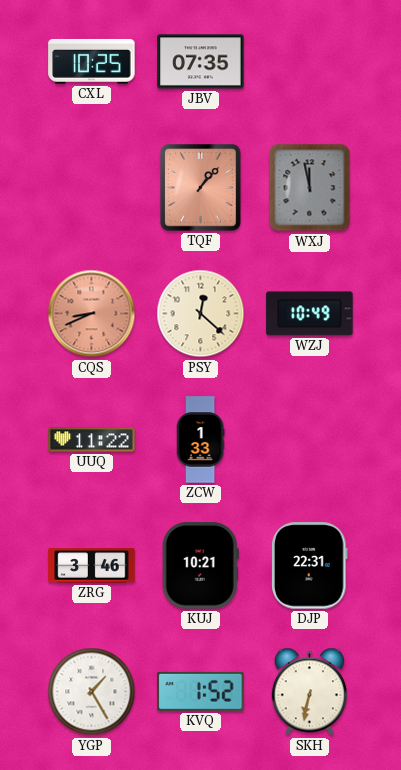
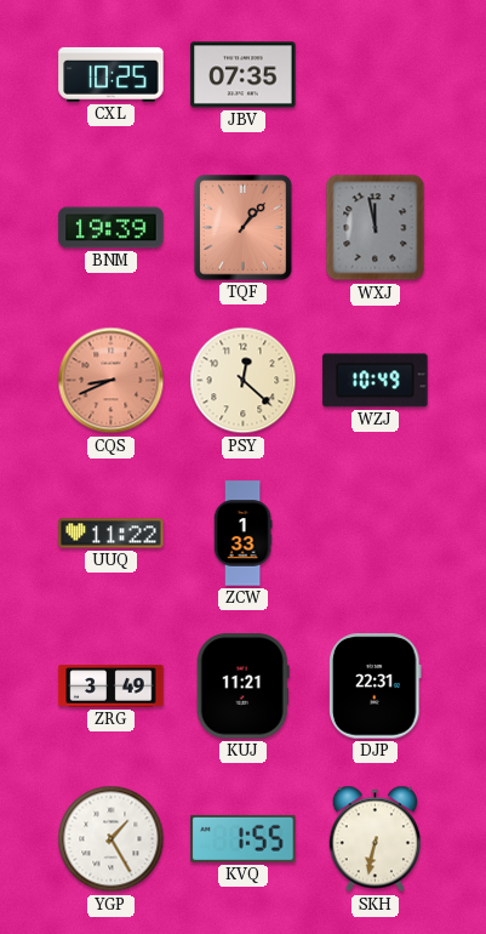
BNM: none -> 19:39
ZRG: 3:46 -> 3:49
KUJ: 10:21 -> 11:21
KVQ: 1:52 -> 1:55
